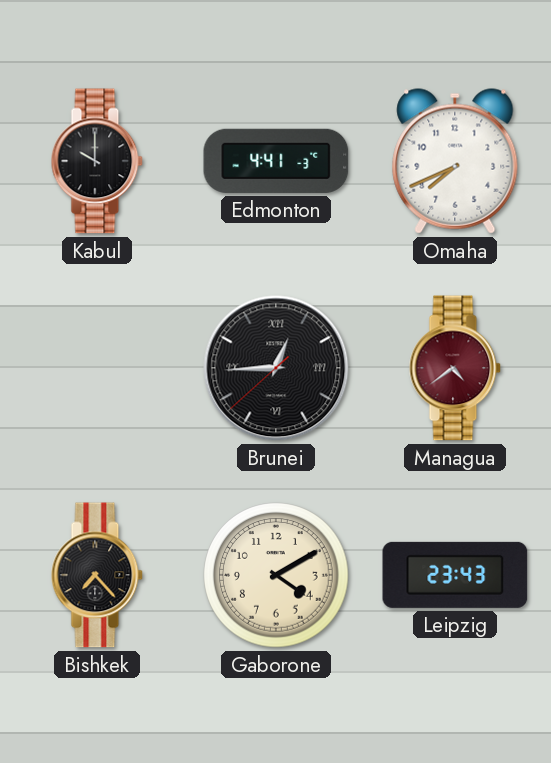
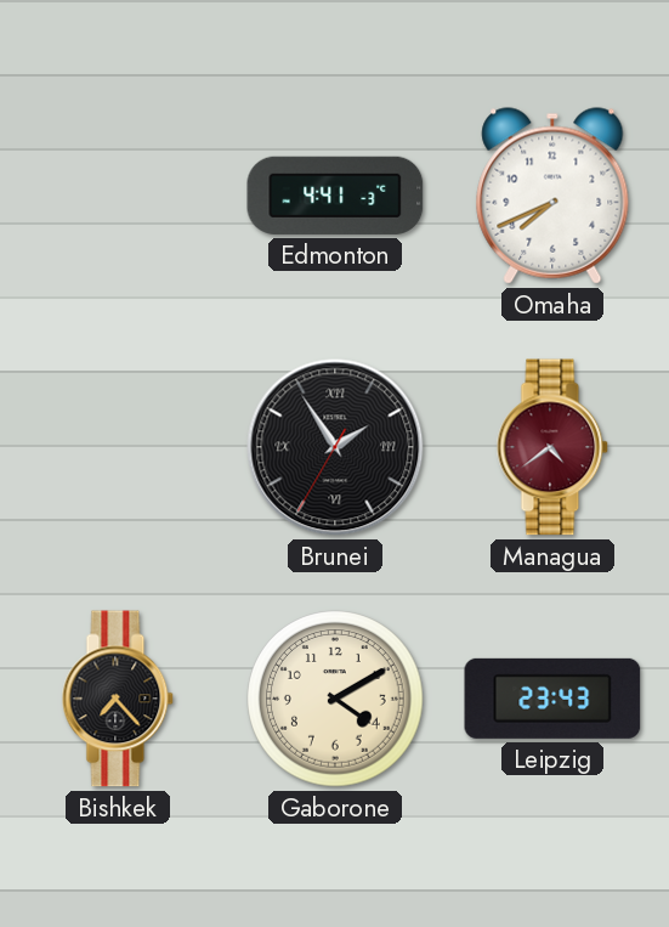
Kabul: 10:00 -> none
Brunei: 12:44 -> 1:54
